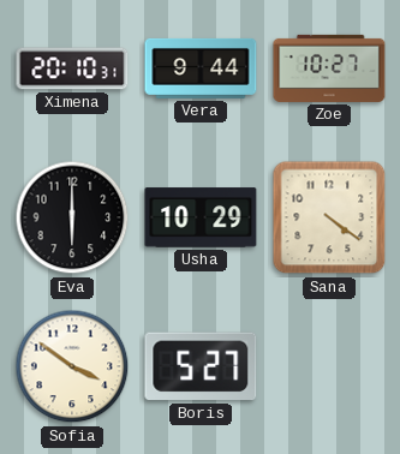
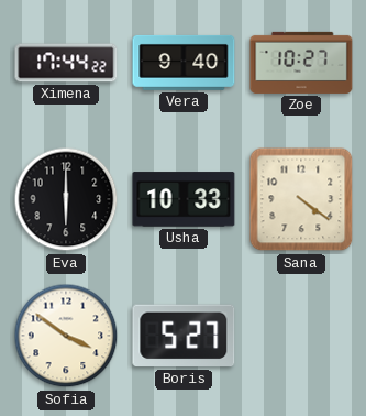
Ximena: 20:10 -> 17:44
Vera: 9:44 -> 9:40
Usha: 10:29 -> 10:33
